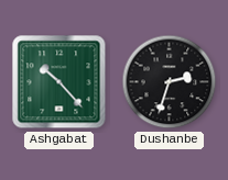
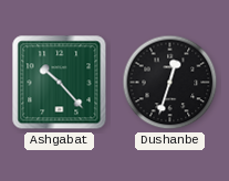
Dushanbe: 2:33 -> 12:33
